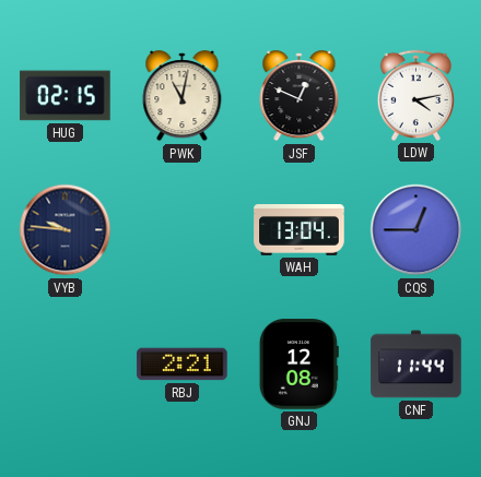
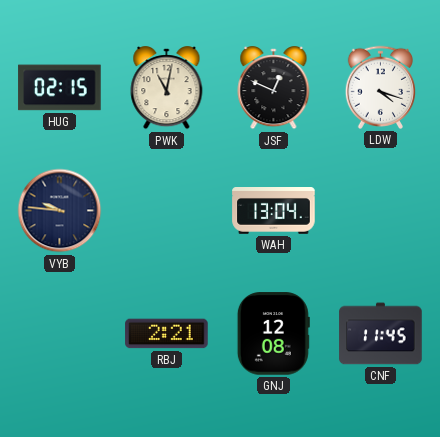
LDW: 4:13 -> 4:18
CQS: 12:45 -> none
CNF: 11:44 -> 11:45
